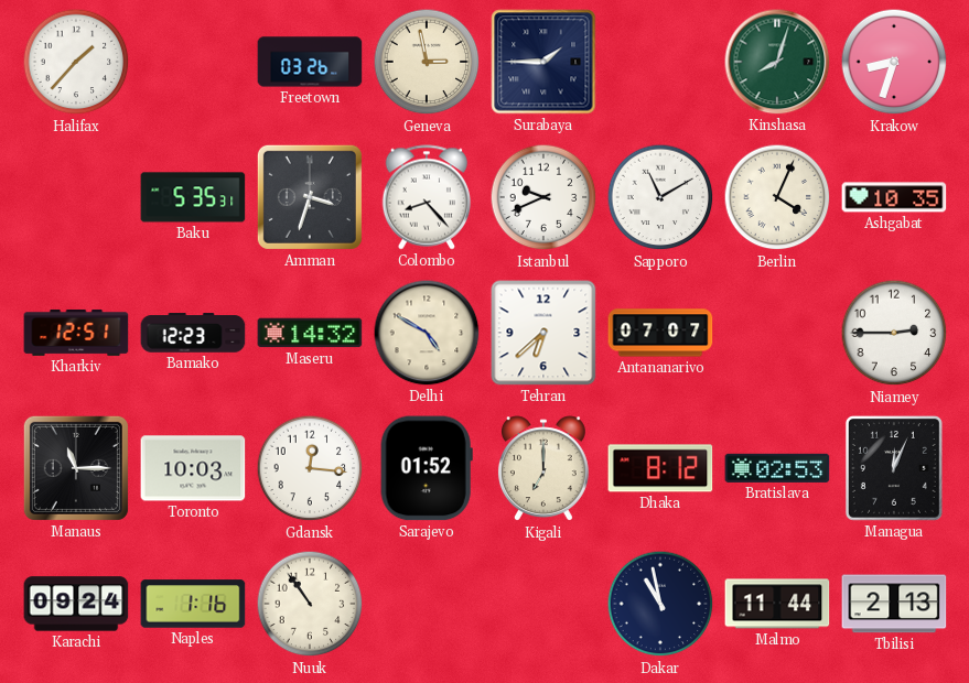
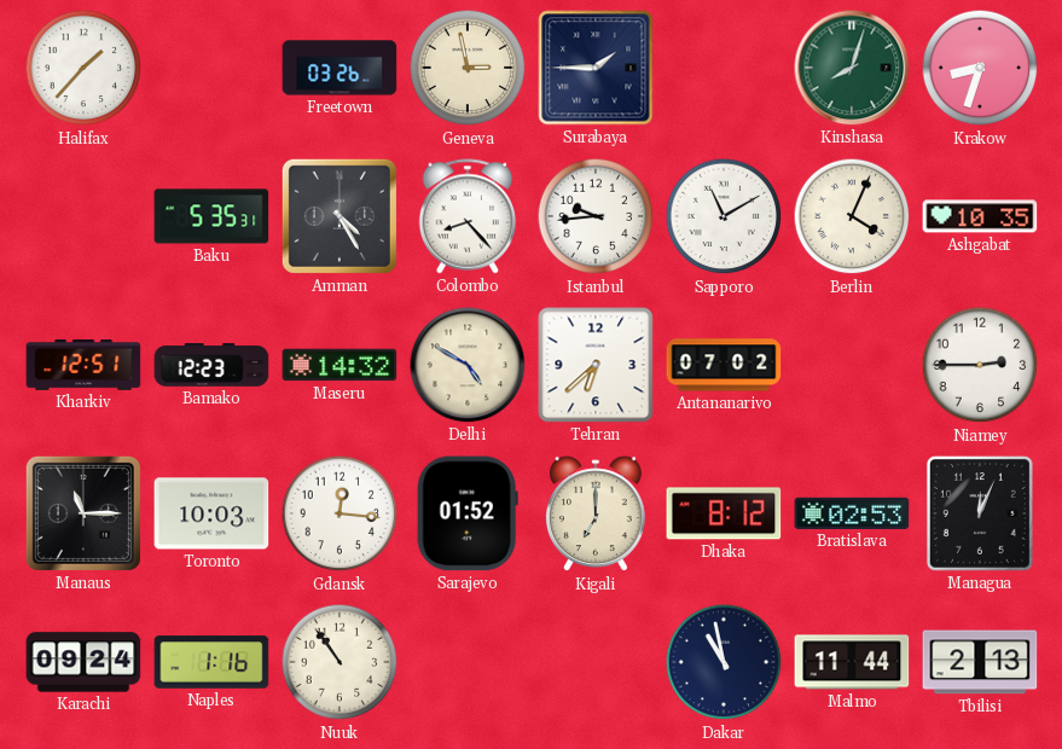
Amman: 3:33 -> 4:25
Istanbul: 9:41 -> 9:44
Antananarivo: 07:07 -> 07:02
